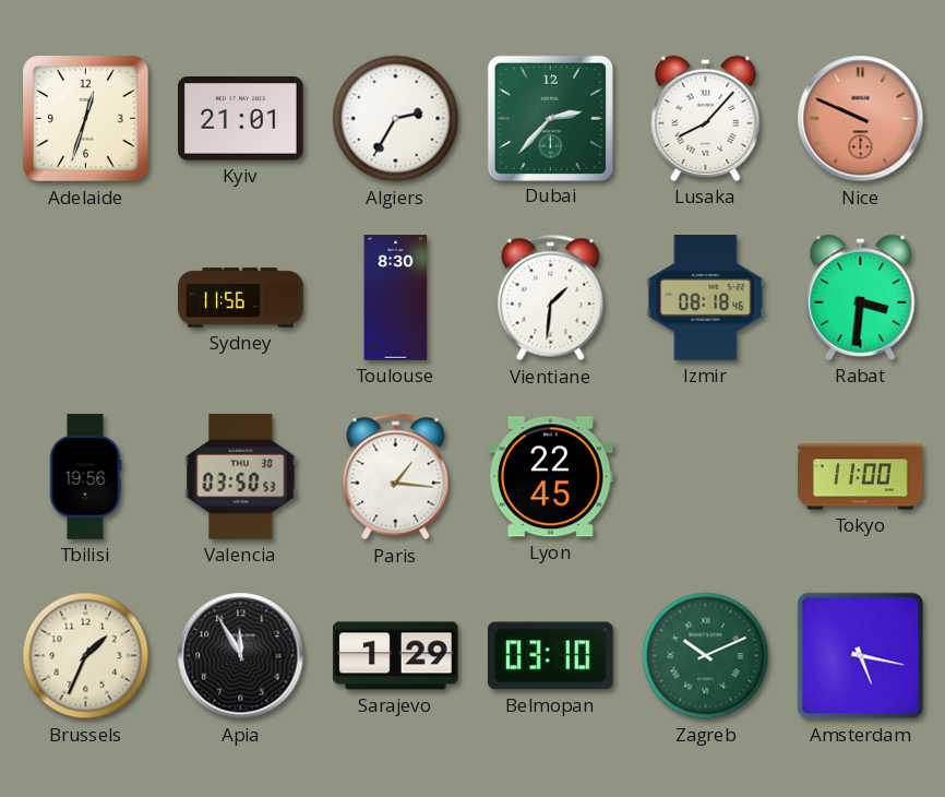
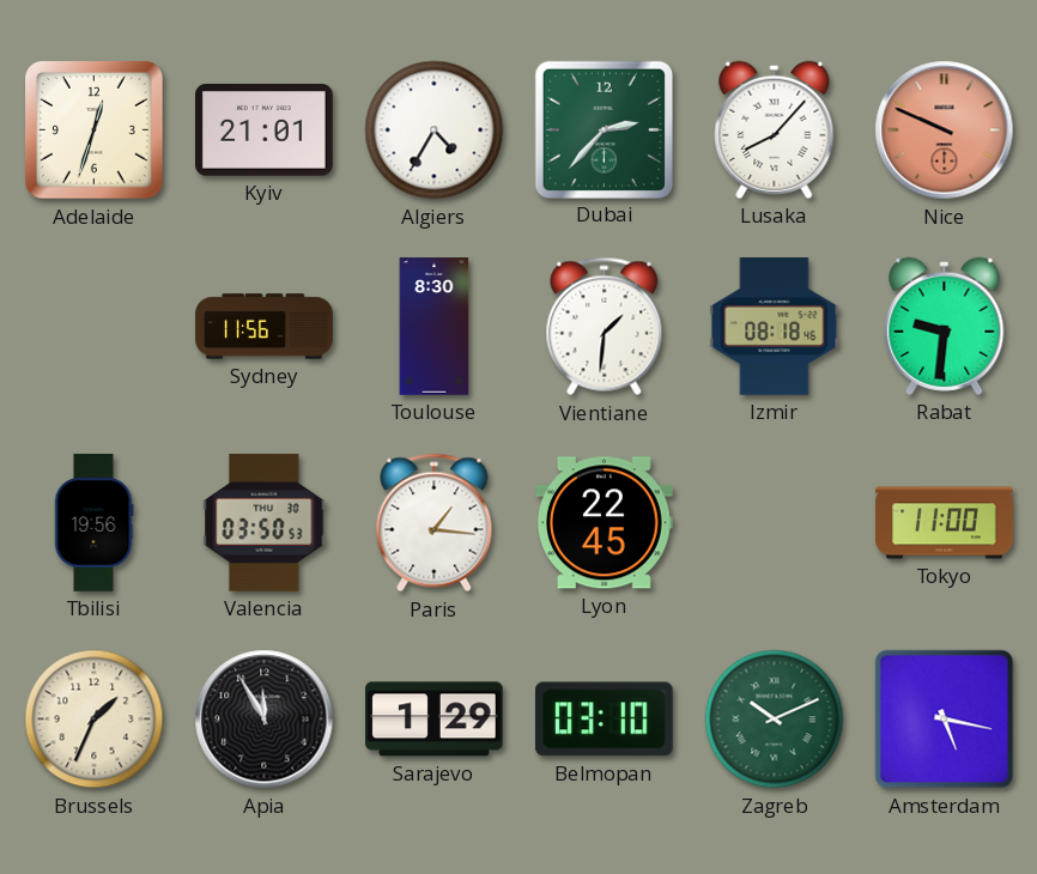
Algiers: 2:35 -> 4:35
Rabat: 3:31 -> 9:31
